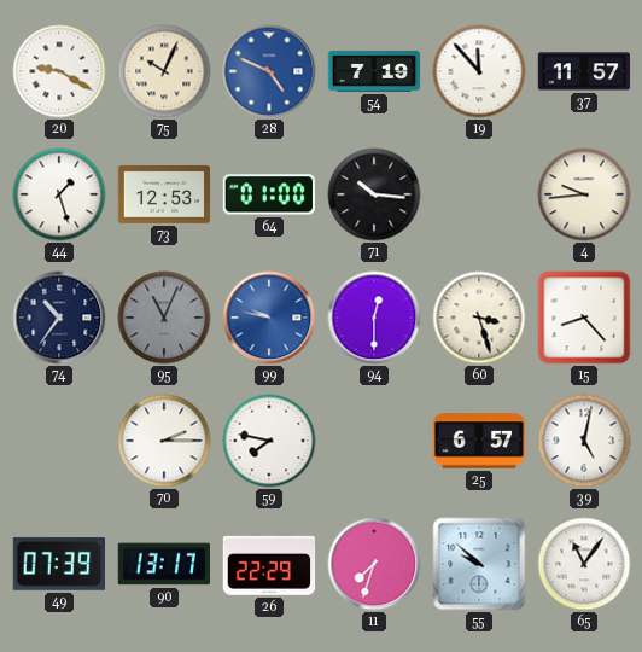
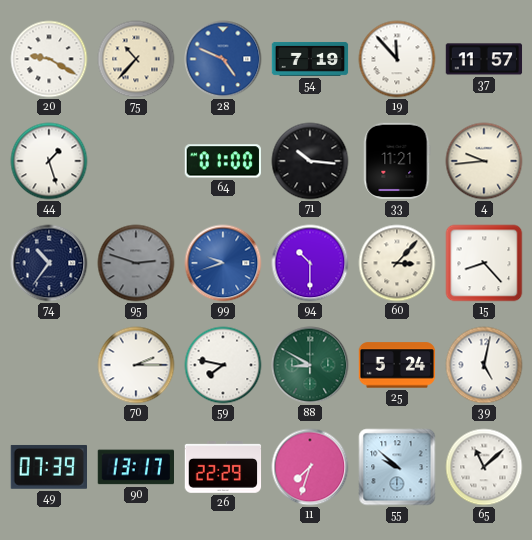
75: 10:04 -> 10:37
73: 12:53 -> none
33: none -> 11:21
95: 11:04 -> 2:48
99: 9:47 -> 9:42
94: 12:30 -> 10:30
60: 3:27 -> 3:07
88: none -> 8:50
25: 6:57 -> 5:24
65: 11:06 -> 11:08
